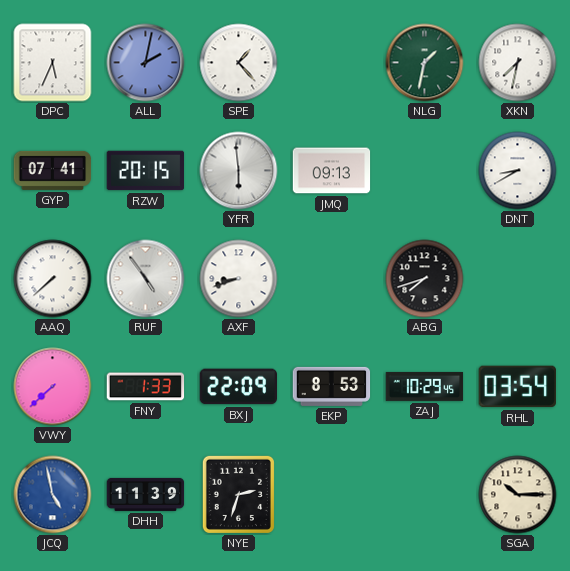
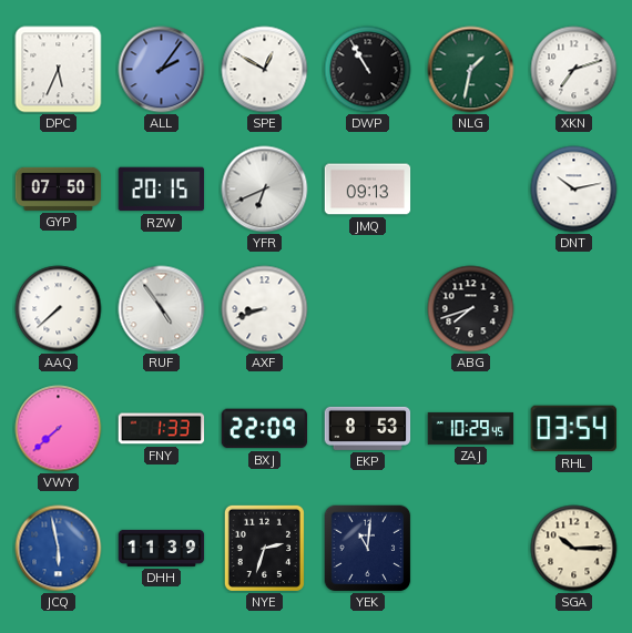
ALL: 2:02 -> 2:06
SPE: 1:23 -> 12:50
DWP: none -> 10:55
XKN: 7:32 -> 7:12
GYP: 07:41 -> 07:50
YFR: 5:59 -> 6:41
DNT: 8:40 -> 10:13
JCQ: 4:58 -> 5:58
YEK: none -> 11:01
